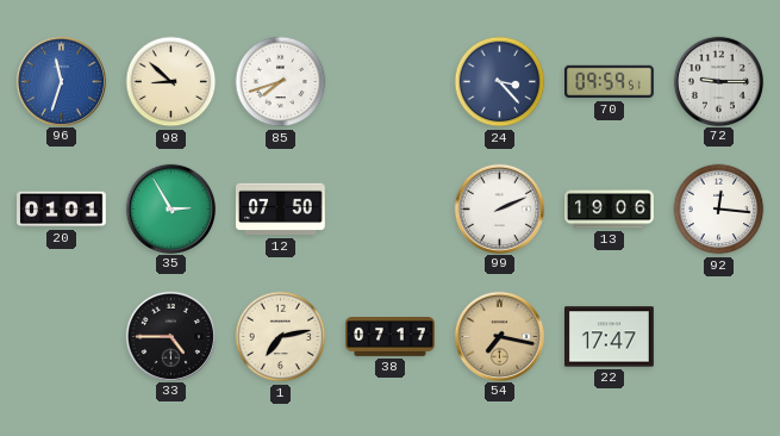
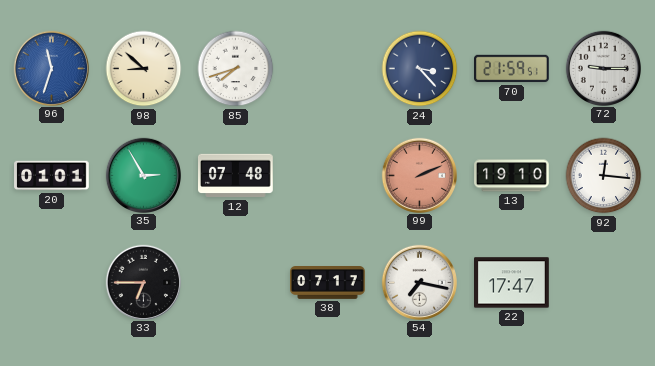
70: 09:59 -> 21:59
12: 07:50 -> 07:48
99 dial: white -> salmon
13: 19:06 -> 19:10
33: 4:45 -> 6:45
1: 7:13 -> none
54 dial: champagne -> white
